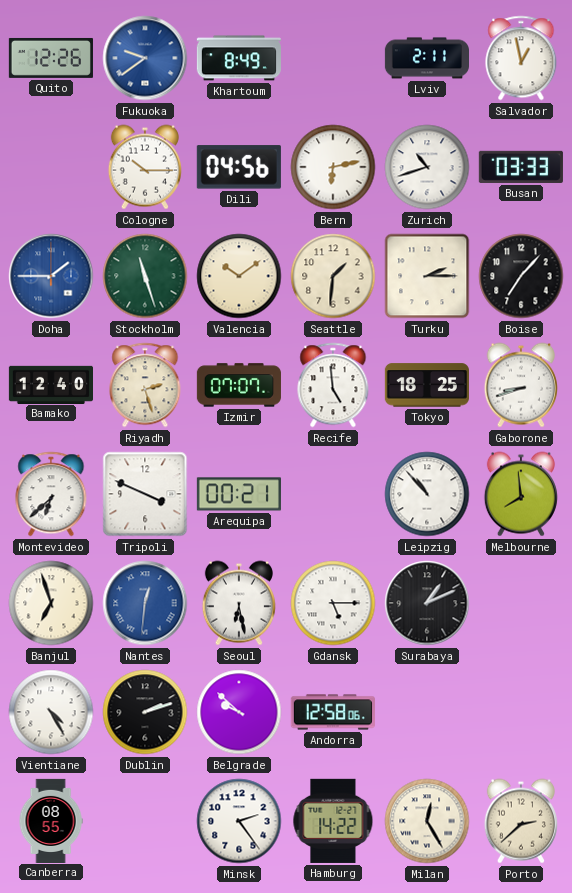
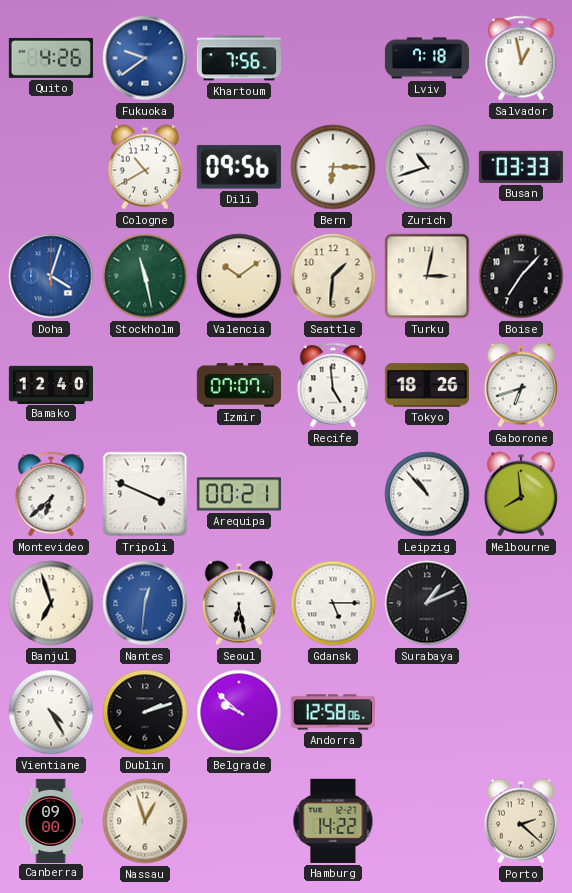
Quito: 12:26 -> 4:26
Khartoum: 8:49 -> 7:56
Lviv: 2:11 -> 7:18
Cologne: 10:15 -> 10:40
Dili: 04:56 -> 09:56
Bern: 6:13 -> 6:15
Doha: 1:45 -> 4:03
Stockholm: 11:27 -> 11:28
Turku: 2:15 -> 3:02
Riyadh: 2:27 -> none
Tokyo: 18:25 -> 18:26
Gaborone: 8:42 -> 6:42
Canberra: 08:55 -> 09:00
Nassau: none -> 12:57
Minsk: 2:24 -> none
Milan: 12:25 -> none
Porto: 2:38 -> 2:22
